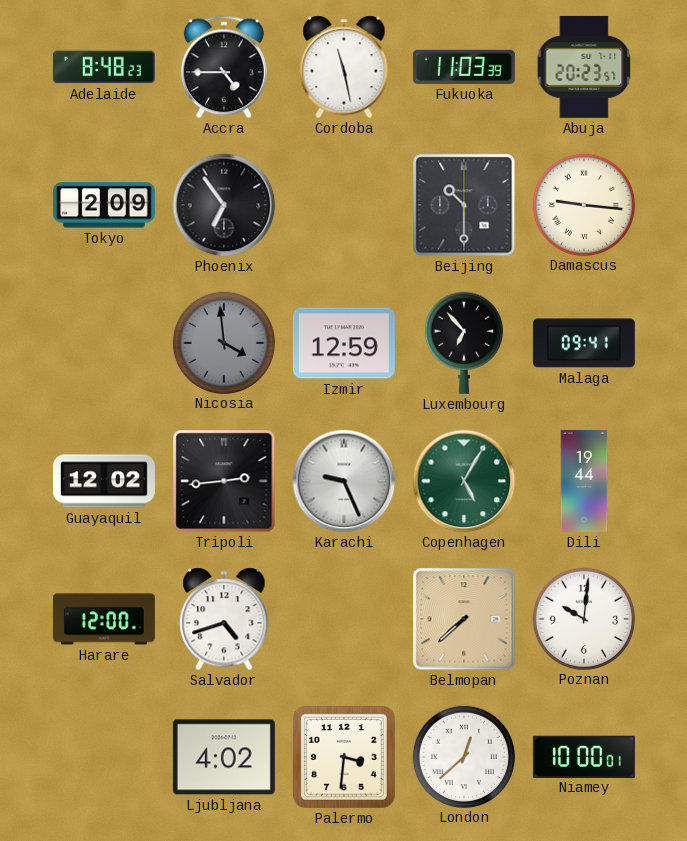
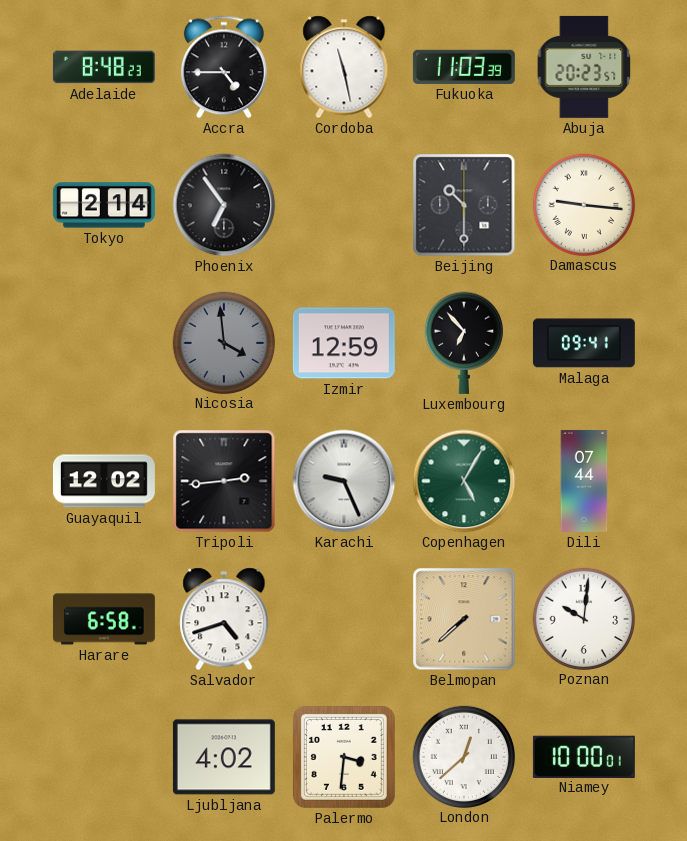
Tokyo: 2:09 -> 2:14
Dili: 19:44 -> 07:44
Harare: 12:00 -> 6:58
